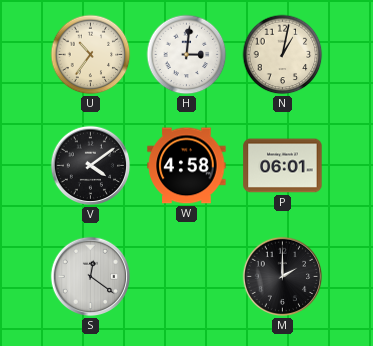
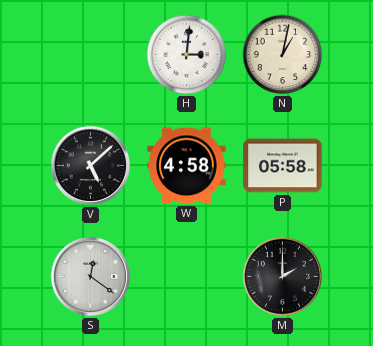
U: 10:36 -> none
V: 4:09 -> 5:08
P: 06:01 -> 05:58
